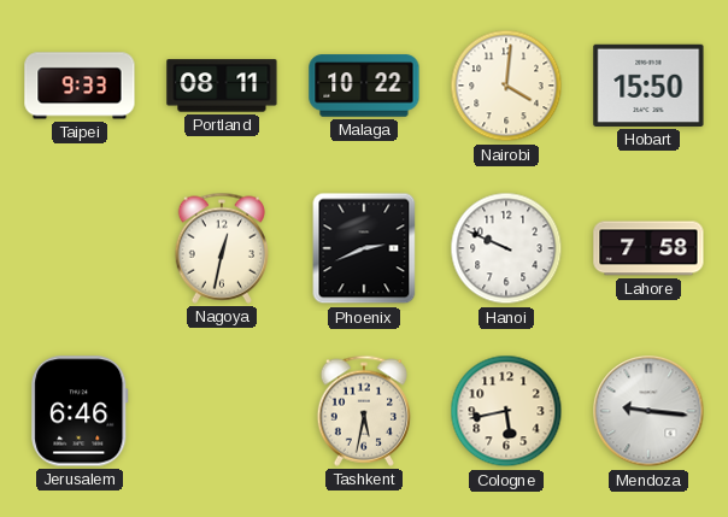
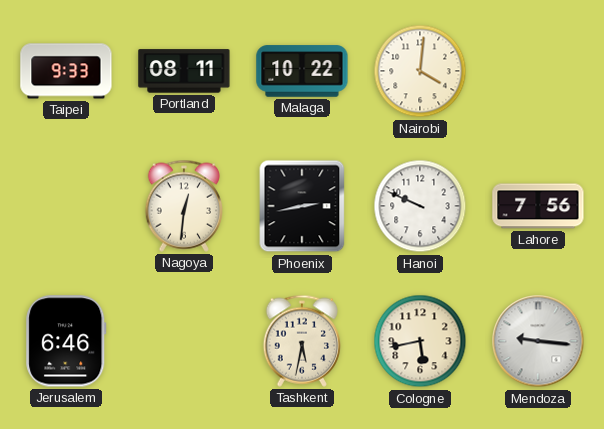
Hobart: 15:50 -> none
Nagoya: 12:32 -> 12:31
Phoenix: 2:41 -> 2:43
Lahore: 7:58 -> 7:56
